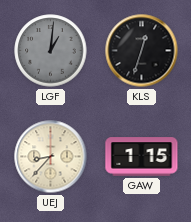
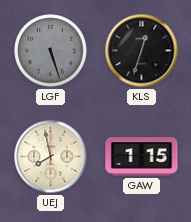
LGF: 1:01 -> 5:27
UEJ: 8:37 -> 7:58
